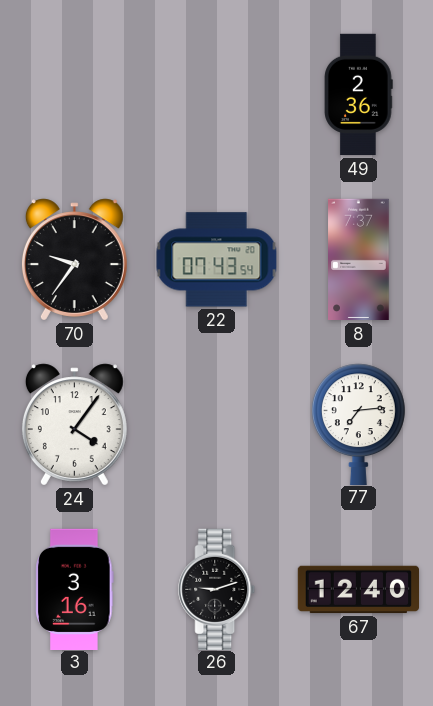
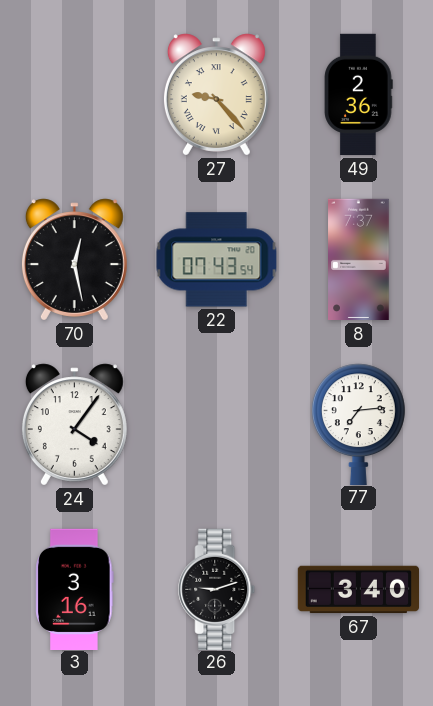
27: none -> 9:23
70: 9:36 -> 12:28
67: 12:40 -> 3:40
